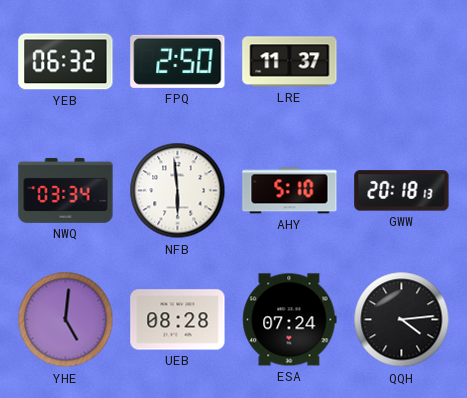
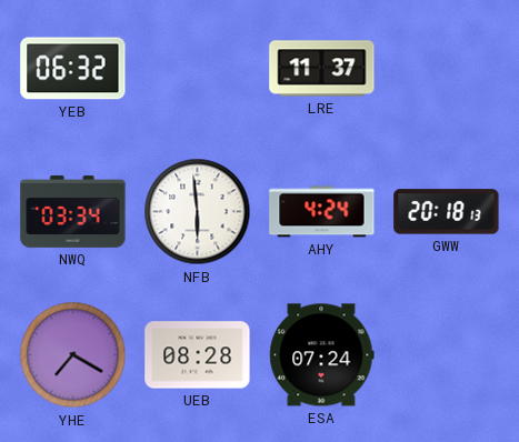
FPQ: 2:50 -> none
AHY: 5:10 -> 4:24
YHE: 5:01 -> 7:20
QQH: 4:14 -> none
